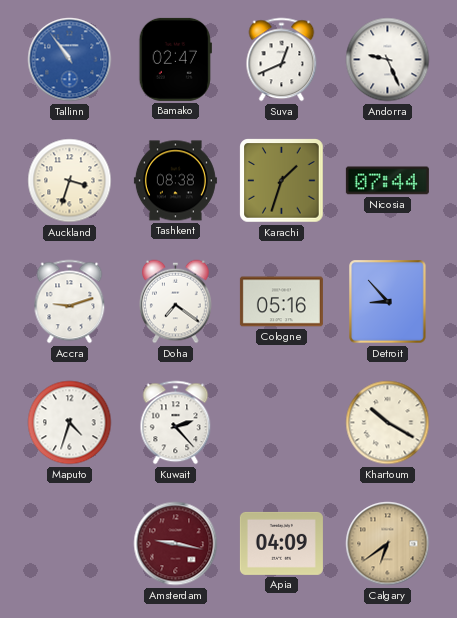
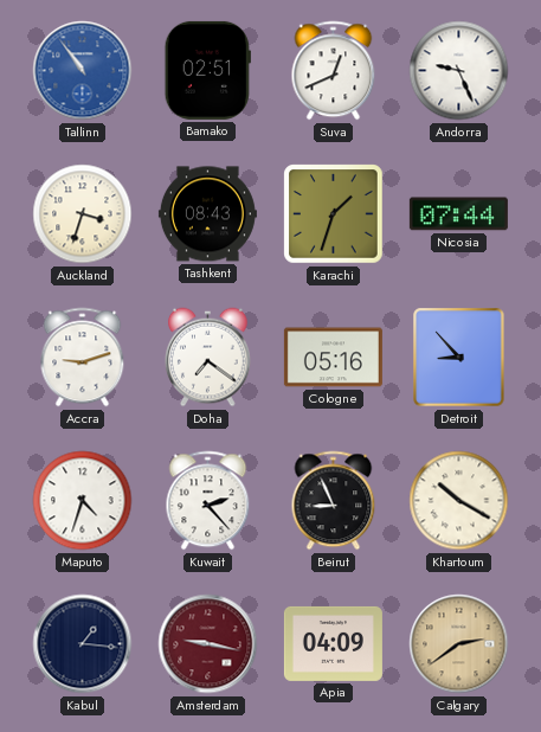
Bamako: 02:47 -> 02:51
Tashkent: 08:38 -> 08:43
Beirut: none -> 8:56
Kabul: none -> 1:16
Calgary: 6:39 -> 2:39
